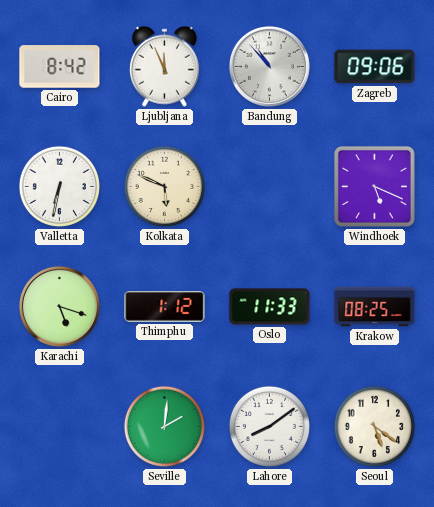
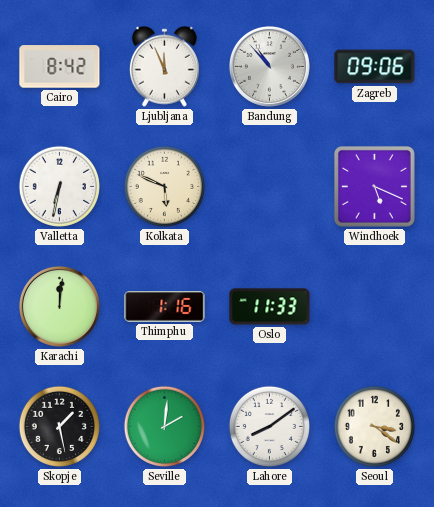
Karachi: 5:18 -> 12:01
Thimphu: 1:12 -> 1:16
Krakow: 08:25 -> none
Skopje: none -> 1:28
Seoul: 5:21 -> 3:21
